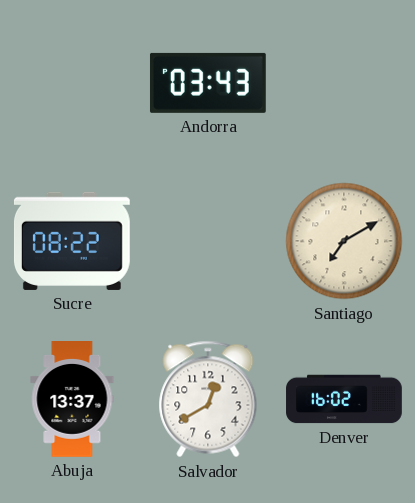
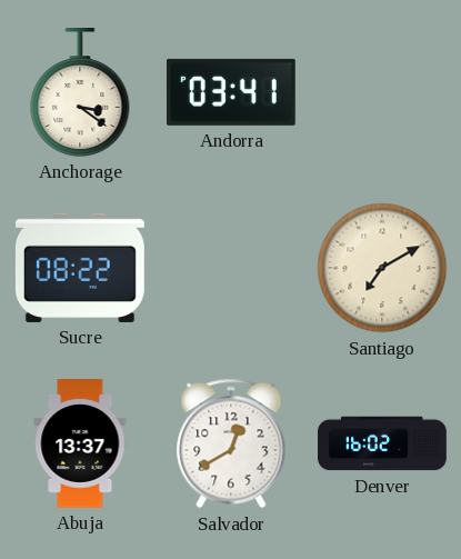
Anchorage: none -> 3:21
Andorra: 03:43 -> 03:41
